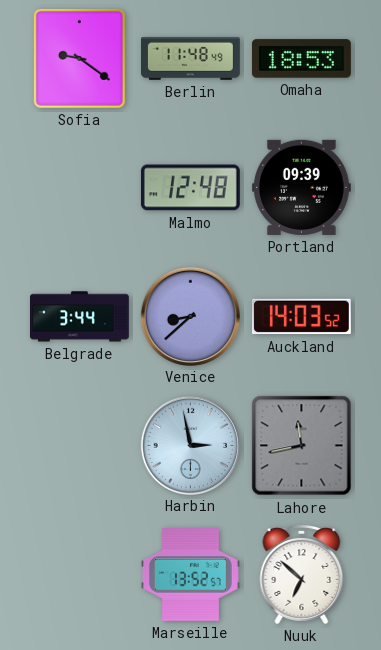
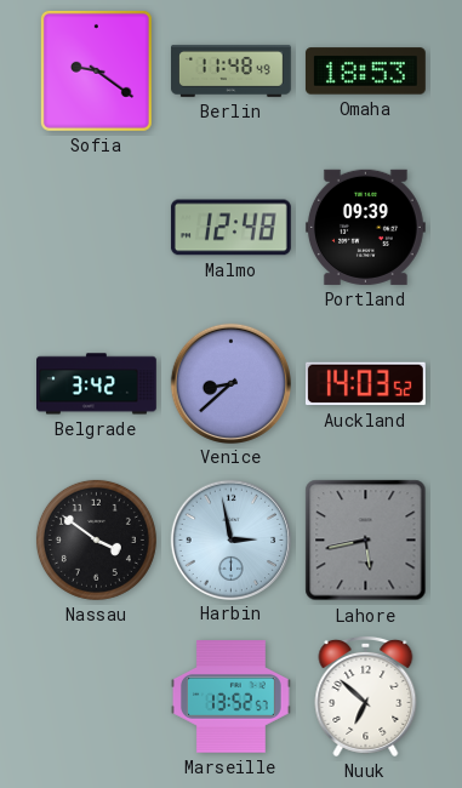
Belgrade: 3:44 -> 3:42
Nassau: none -> 3:51
Lahore: 11:43 -> 5:43
